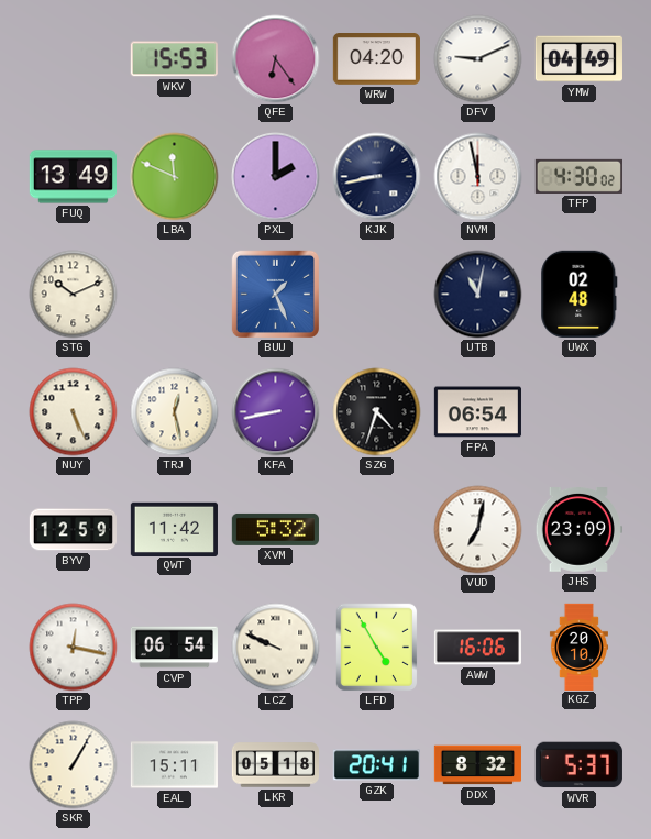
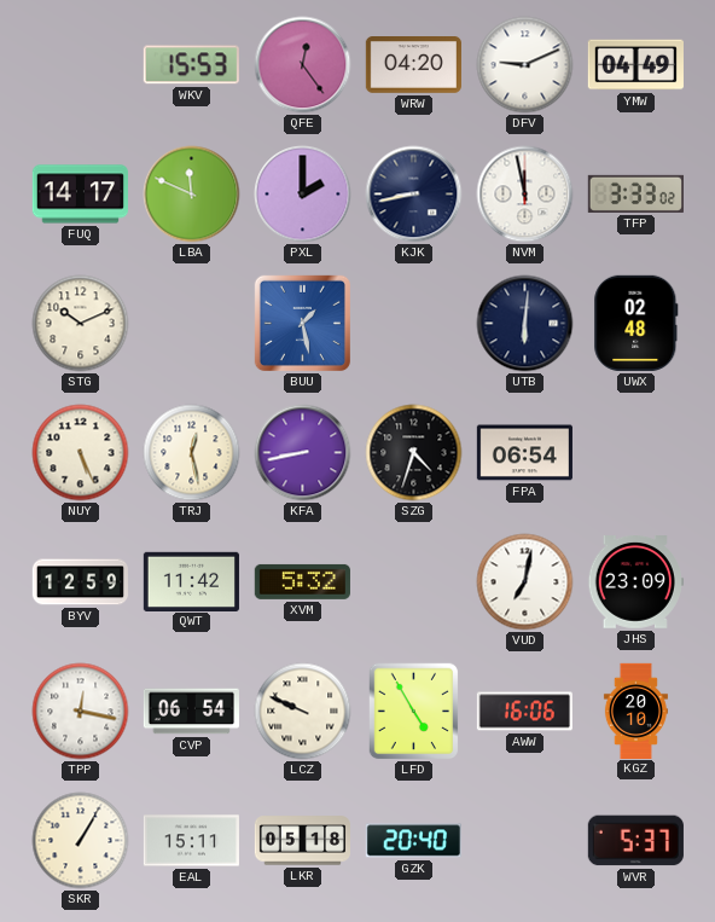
QFE: 6:24 -> 12:24
FUQ: 13:49 -> 14:17
TFP: 4:30 -> 3:33
BUU: 1:26 -> 1:28
UTB: 11:02 -> 6:01
GZK: 20:41 -> 20:40
DDX: 8:32 -> none
